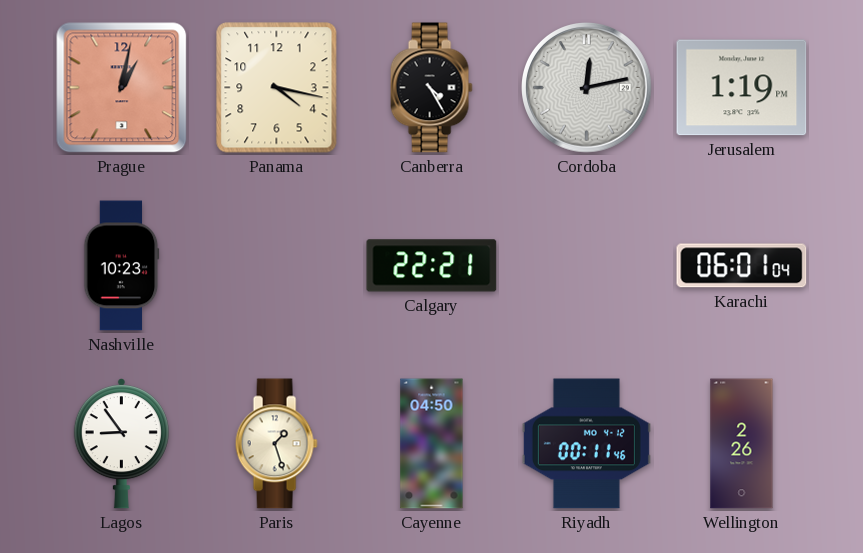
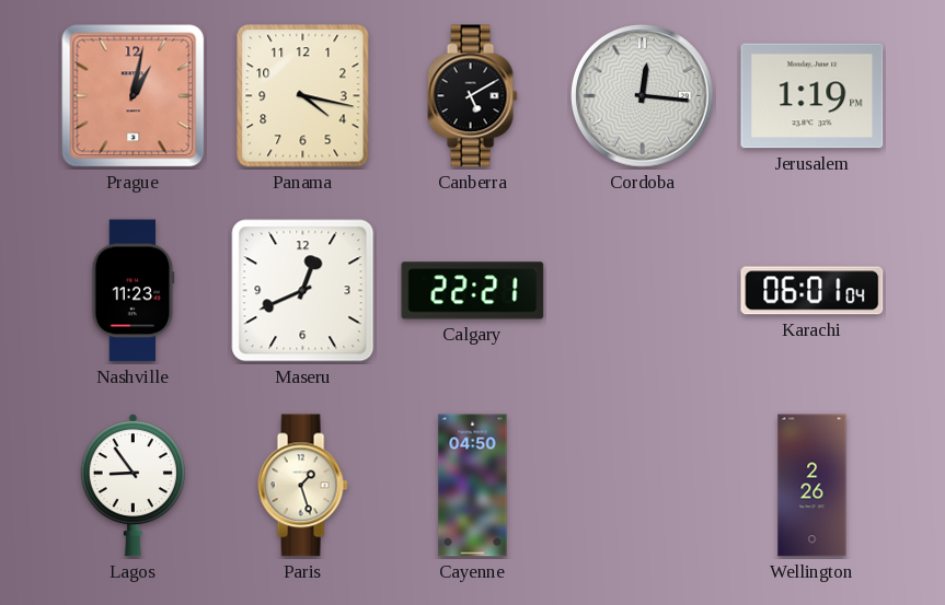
Canberra: 4:25 -> 5:10
Cordoba: 12:13 -> 12:16
Nashville: 10:23 -> 11:23
Maseru: none -> 12:41
Riyadh: 00:11 -> none
